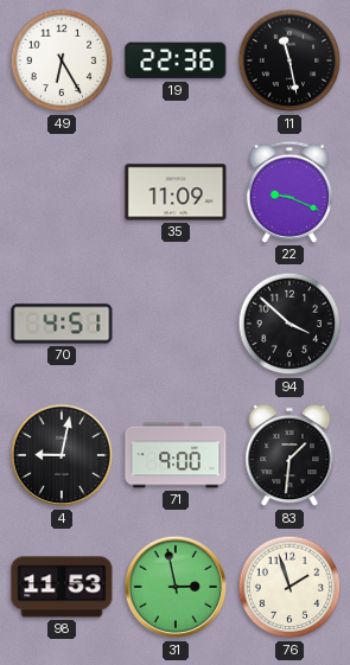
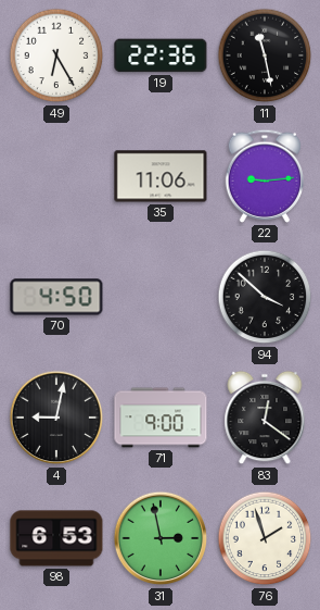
35: 11:09 -> 11:06
22: 9:19 -> 9:14
70: 4:51 -> 4:50
83: 1:31 -> 12:21
98: 11:53 -> 6:53
